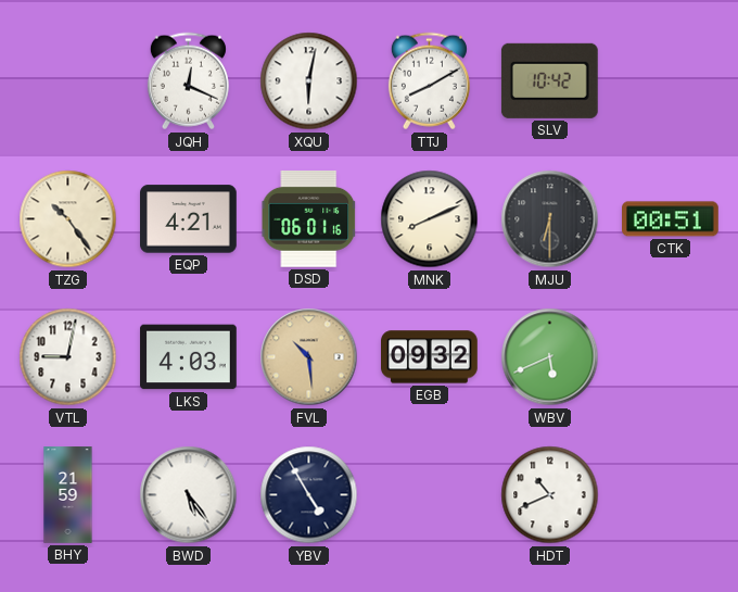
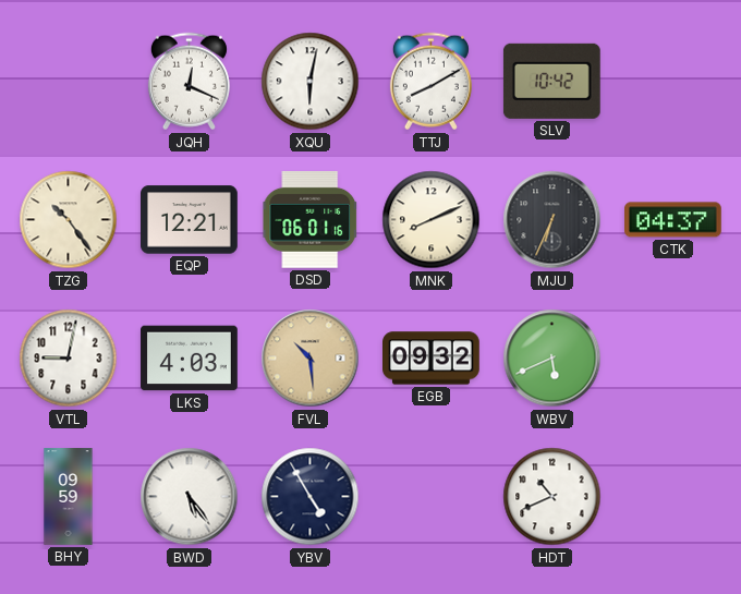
EQP: 4:21 -> 12:21
MJU: 6:30 -> 6:34
CTK: 00:51 -> 04:37
BHY: 21:59 -> 09:59
